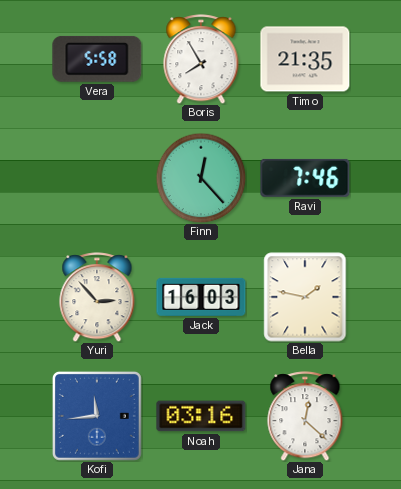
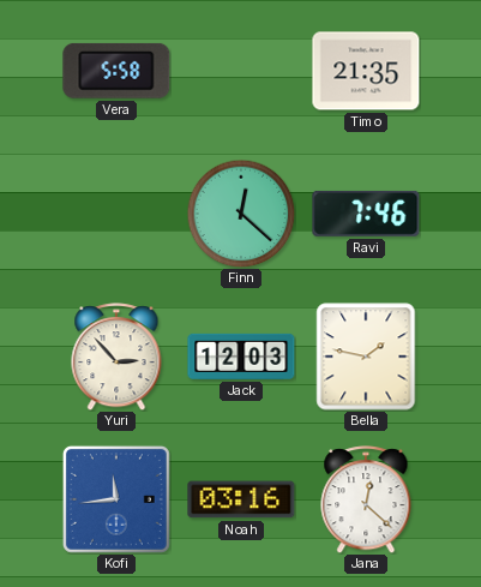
Boris: 7:55 -> none
Finn: 12:23 -> 12:22
Jack: 16:03 -> 12:03
